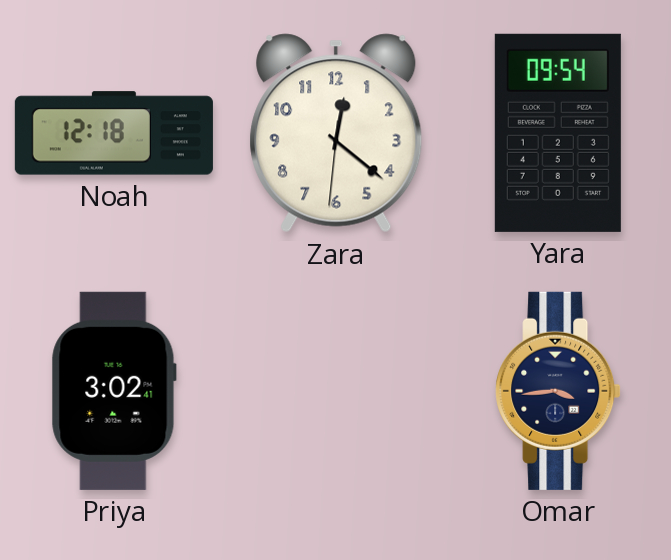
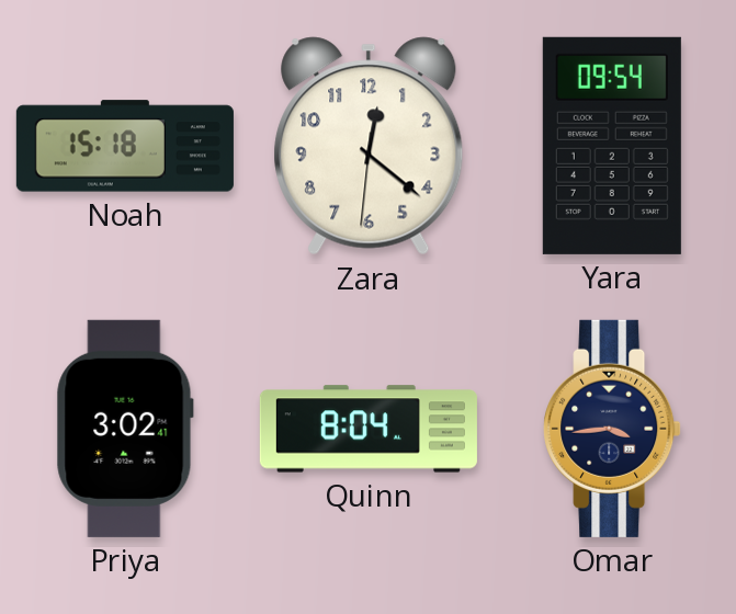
Noah: 12:18 -> 15:18
Quinn: none -> 8:04
